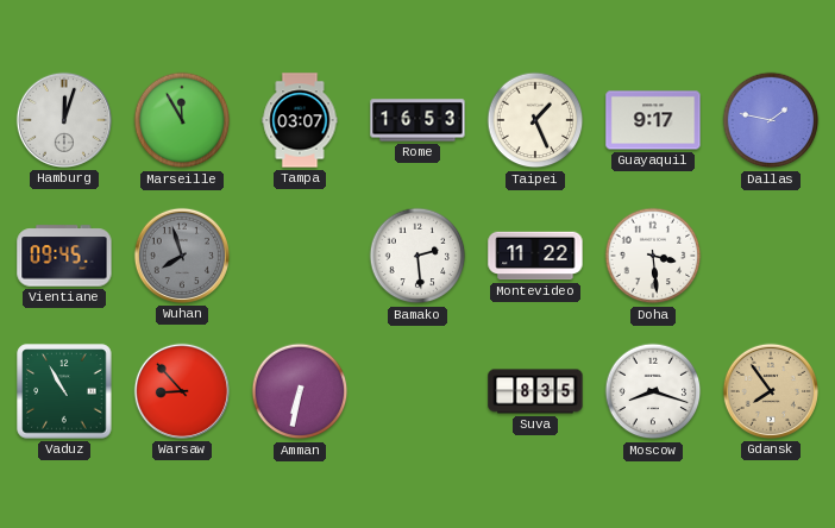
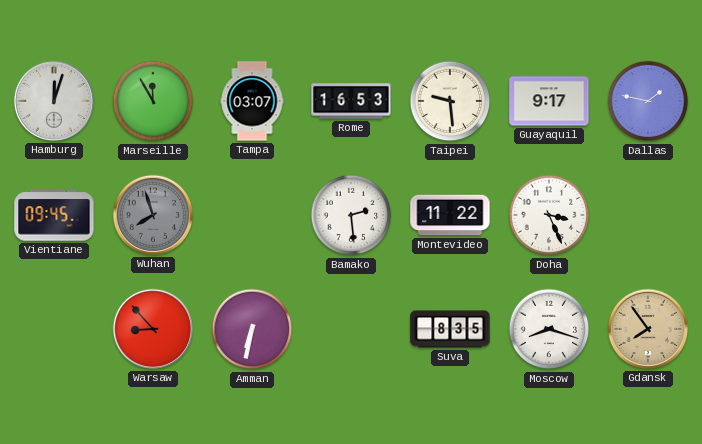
Taipei: 1:26 -> 9:29
Doha: 3:29 -> 3:26
Vaduz: 10:55 -> none
